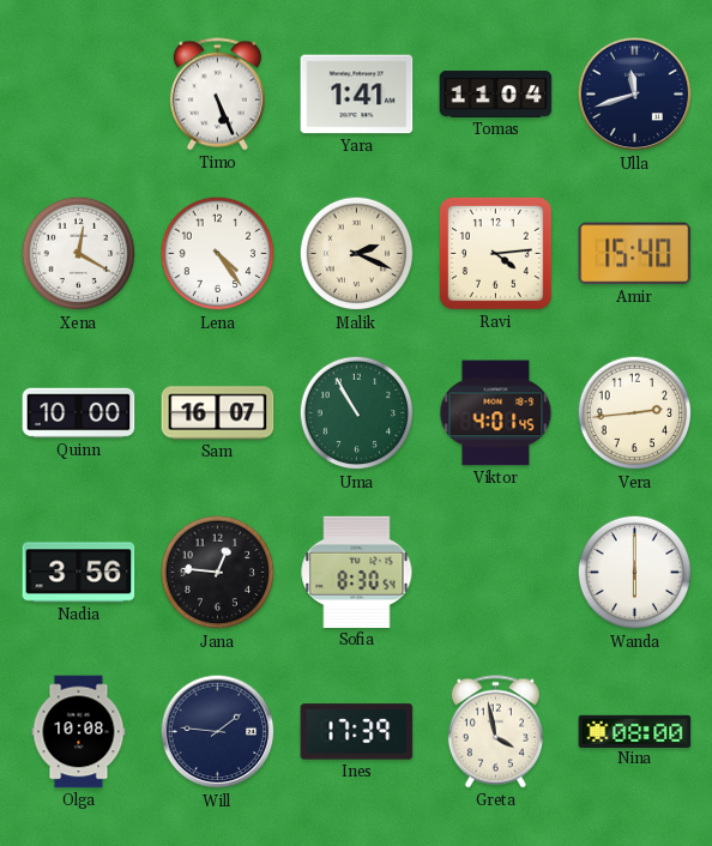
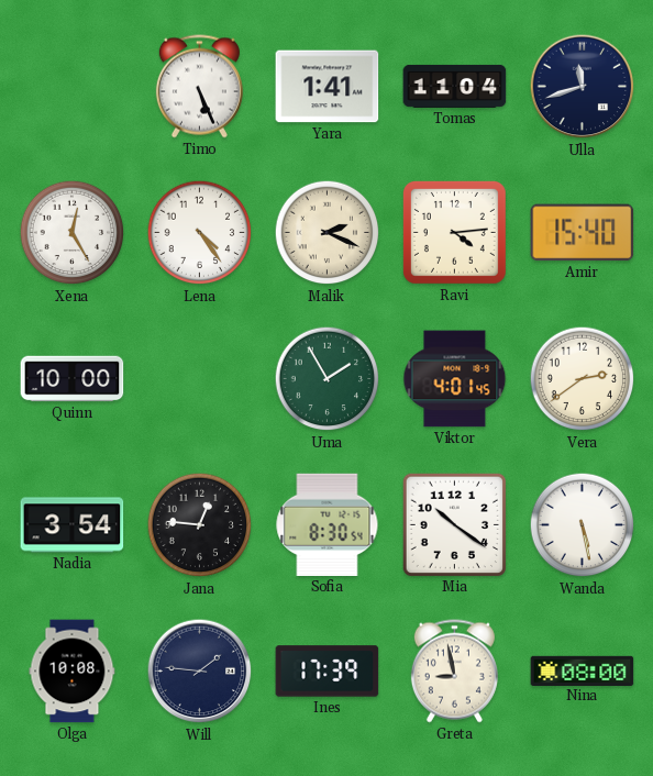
Xena: 12:20 -> 12:25
Sam: 16:07 -> none
Uma: 10:55 -> 1:55
Vera: 2:44 -> 2:39
Nadia: 3:56 -> 3:54
Mia: none -> 10:21
Wanda: 6:00 -> 5:28
Greta: 3:58 -> 8:58
